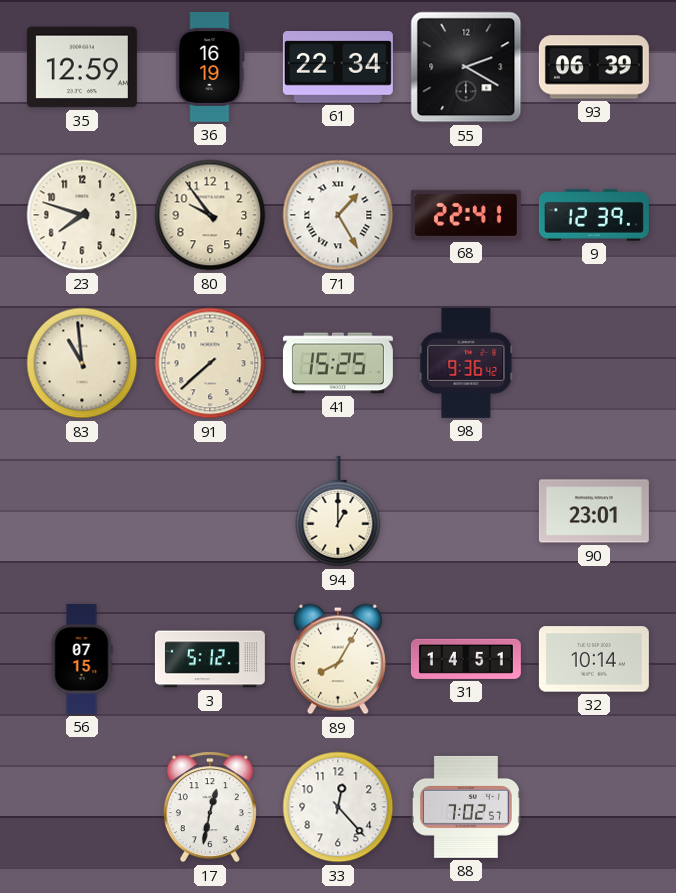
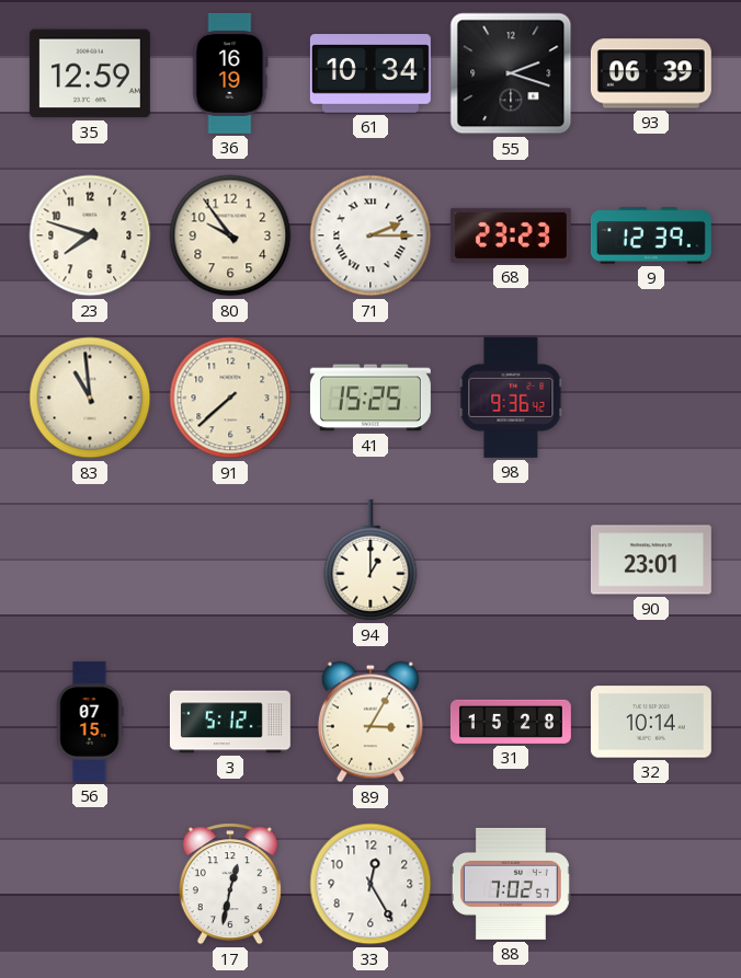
61: 22:34 -> 10:34
55: 2:20 -> 2:18
71: 1:25 -> 2:15
68: 22:41 -> 23:23
89: 8:05 -> 3:05
31: 14:51 -> 15:28
33: 12:23 -> 12:25
